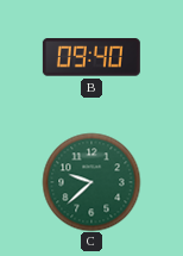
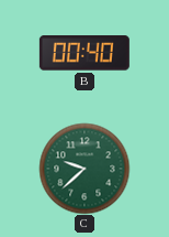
B: 09:40 -> 00:40
